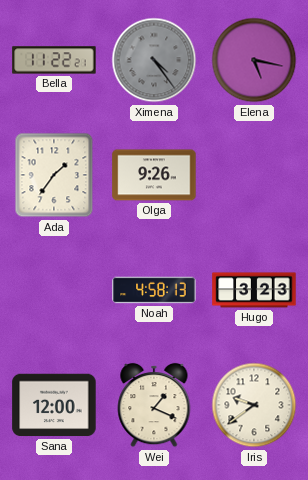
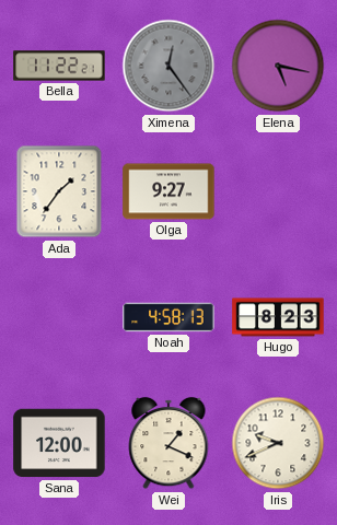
Ximena: 4:24 -> 12:24
Olga: 9:26 -> 9:27
Hugo: 3:23 -> 8:23
Iris: 9:39 -> 9:41
